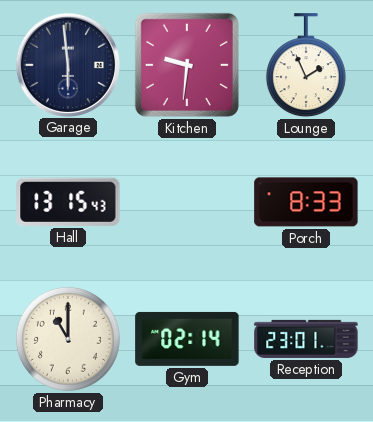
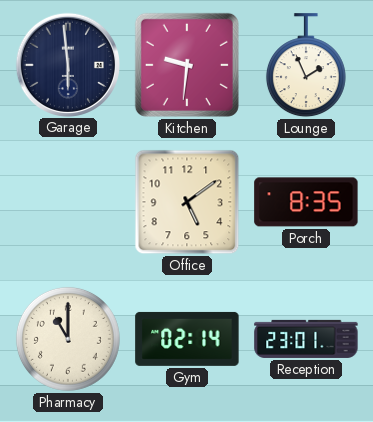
Hall: 13:15 -> none
Office: none -> 5:09
Porch: 8:33 -> 8:35
